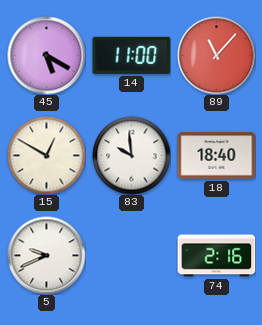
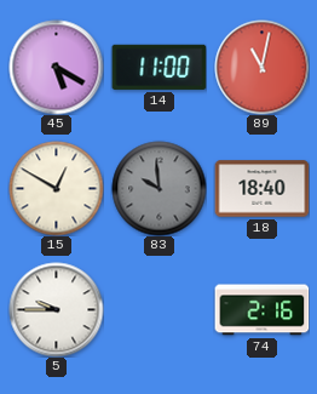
89: 11:07 -> 11:02
83 dial: white -> grey
5: 9:41 -> 9:45
